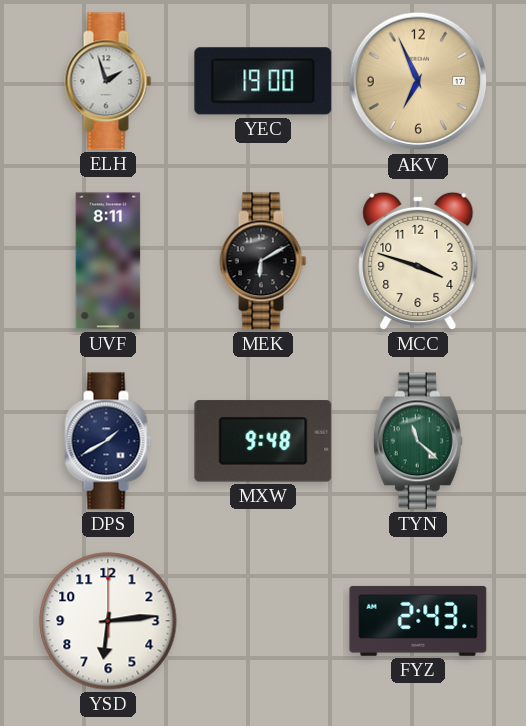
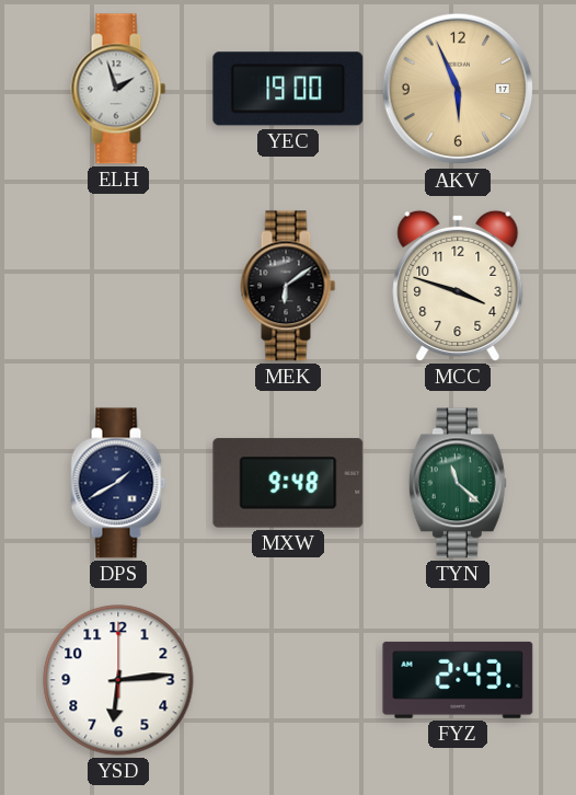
AKV: 6:56 -> 5:56
UVF: 8:11 -> none
MEK: 6:10 -> 6:09
